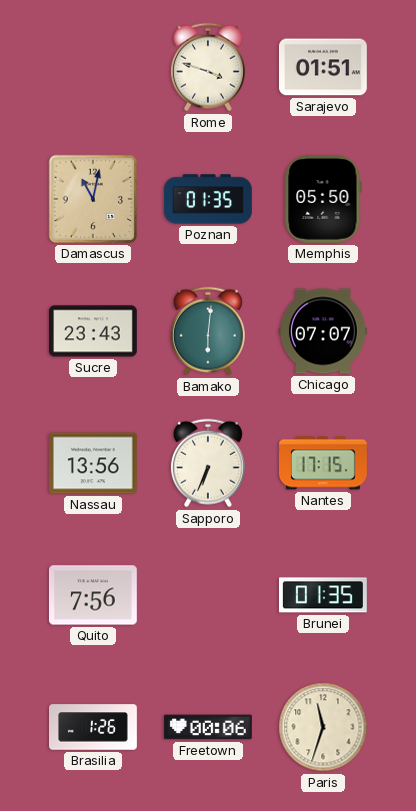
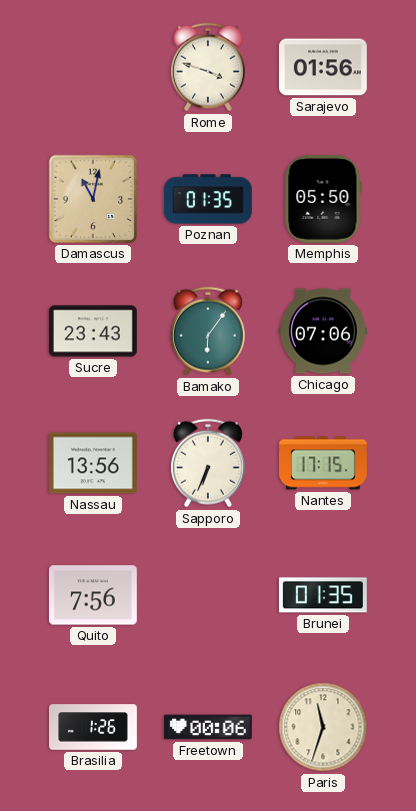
Sarajevo: 01:51 -> 01:56
Bamako: 6:01 -> 6:06
Chicago: 07:07 -> 07:06
